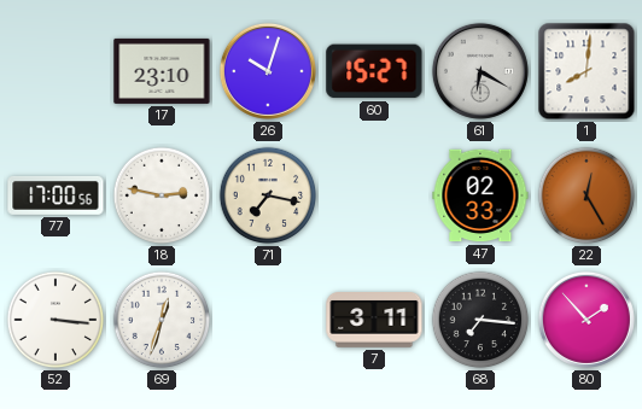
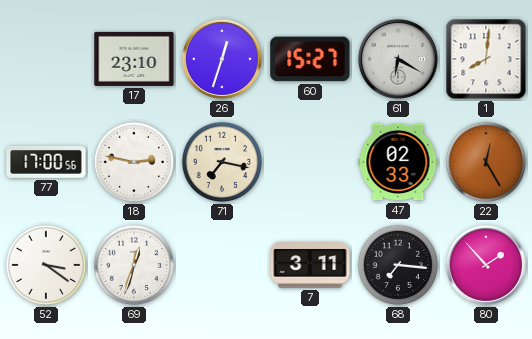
26: 10:03 -> 12:33
52: 3:16 -> 3:21
